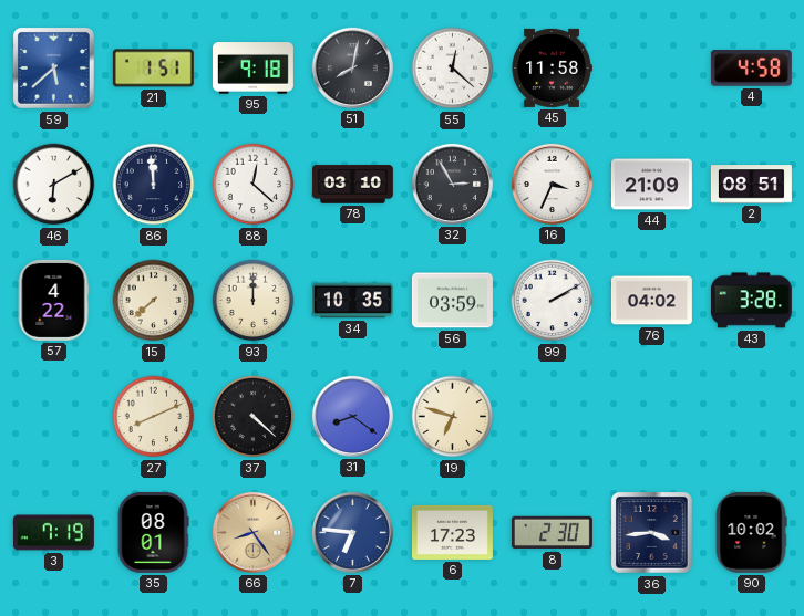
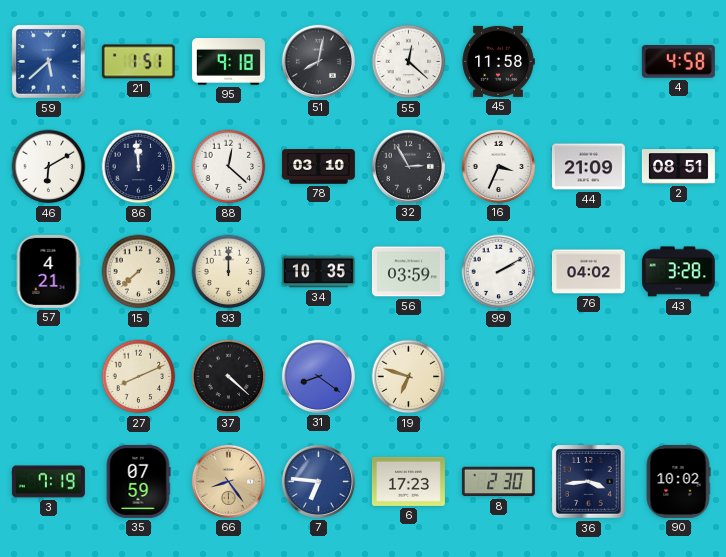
57: 4:22 -> 4:21
35: 08:01 -> 07:59
